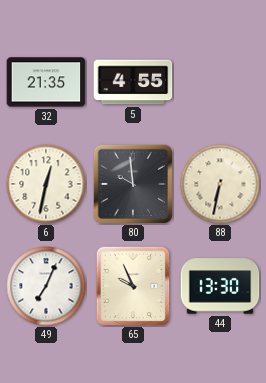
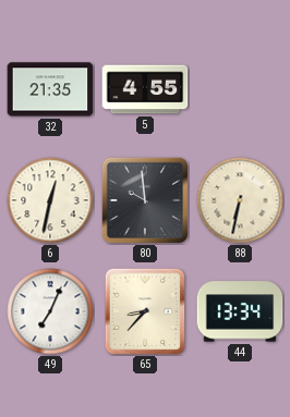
65: 9:56 -> 8:37
44: 13:30 -> 13:34
